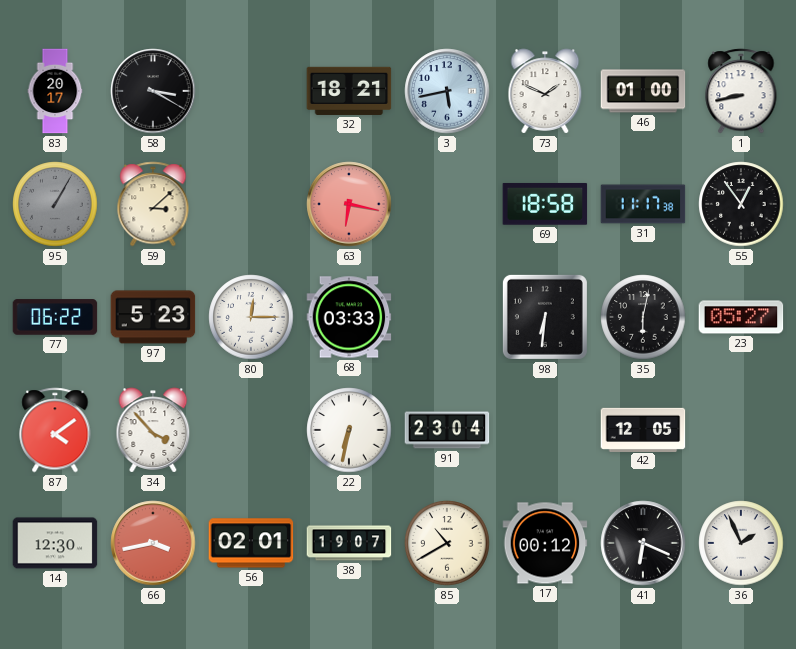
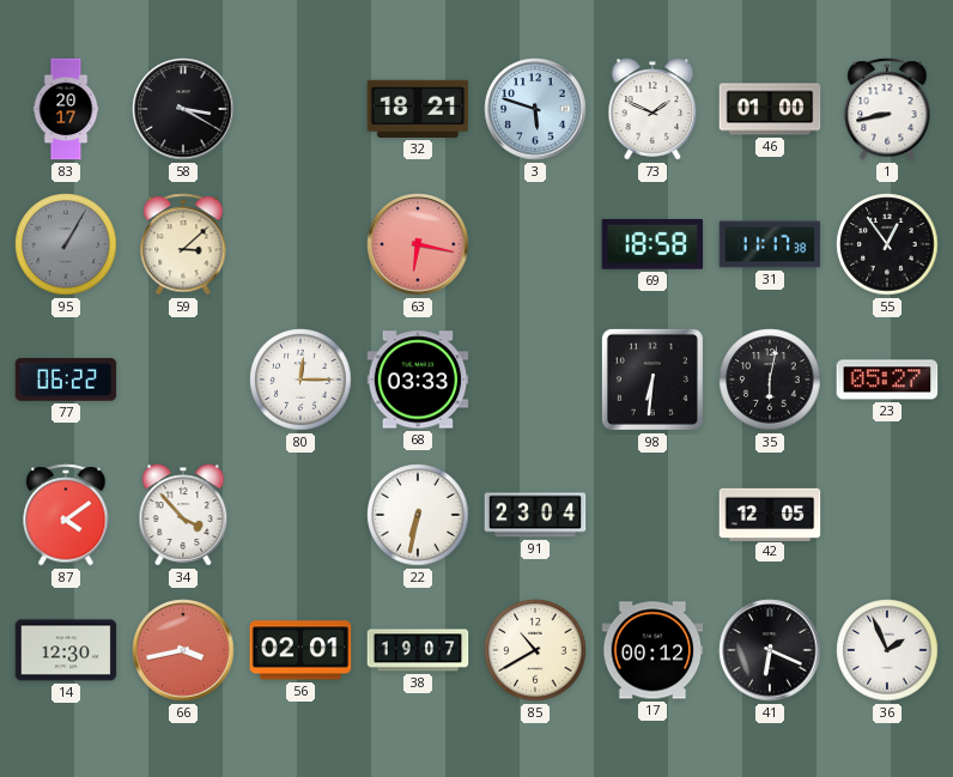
3: 5:43 -> 5:48
97: 5:23 -> none
